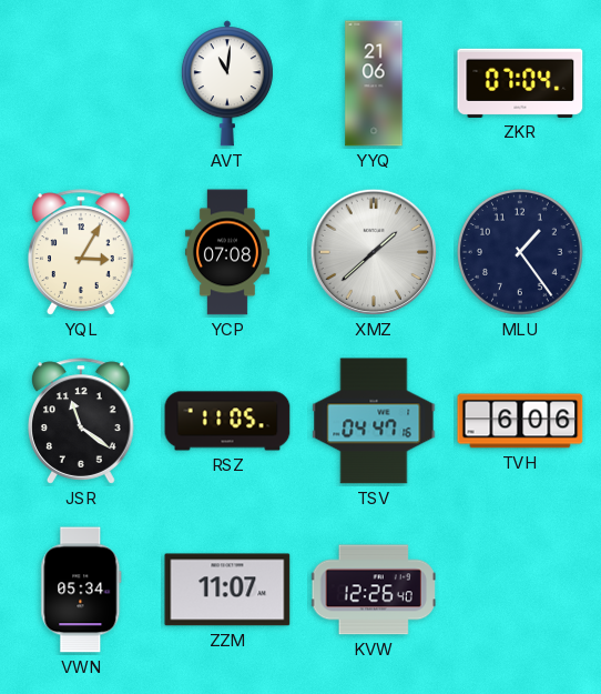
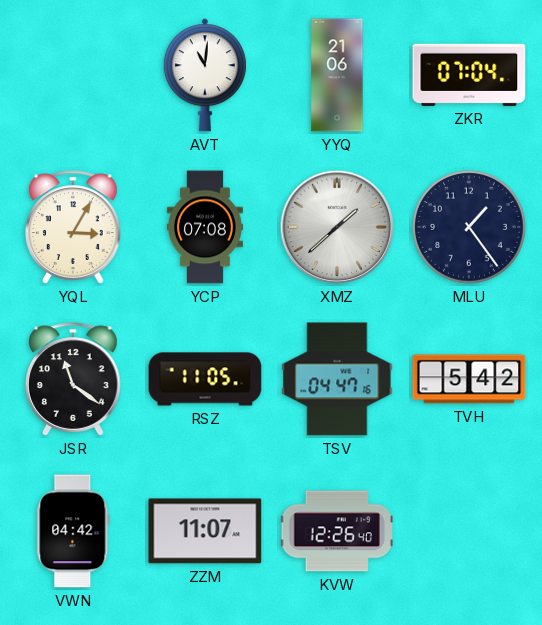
TVH: 6:06 -> 5:42
VWN: 05:34 -> 04:42
